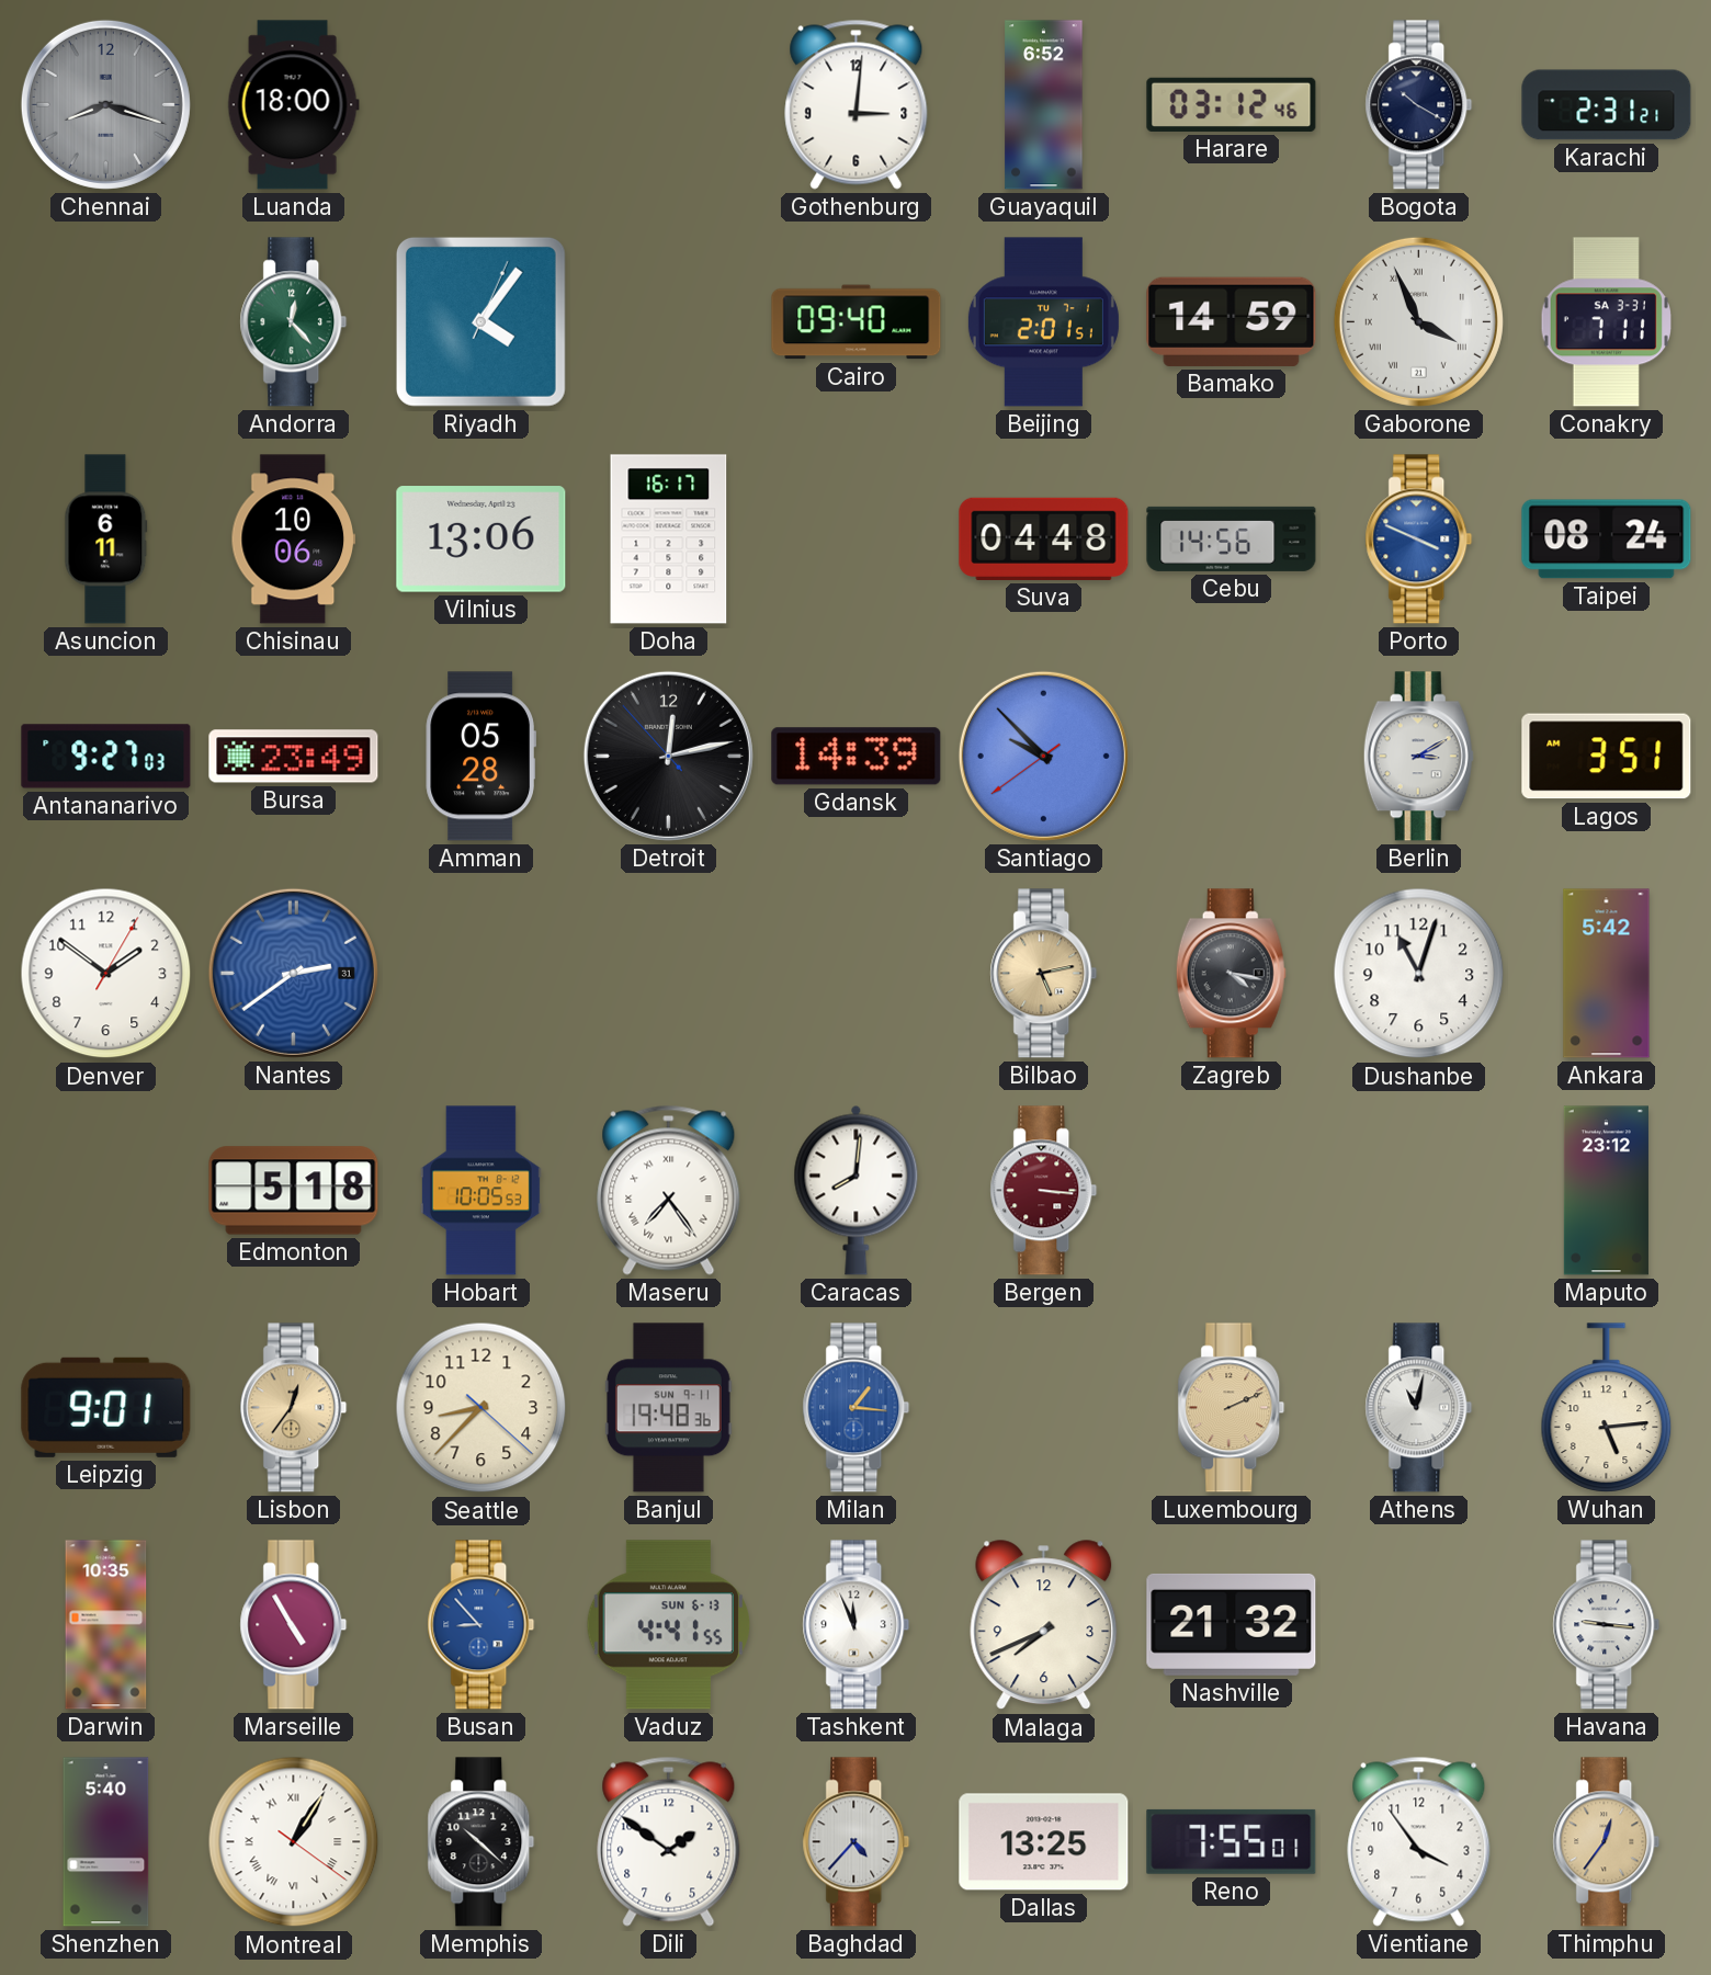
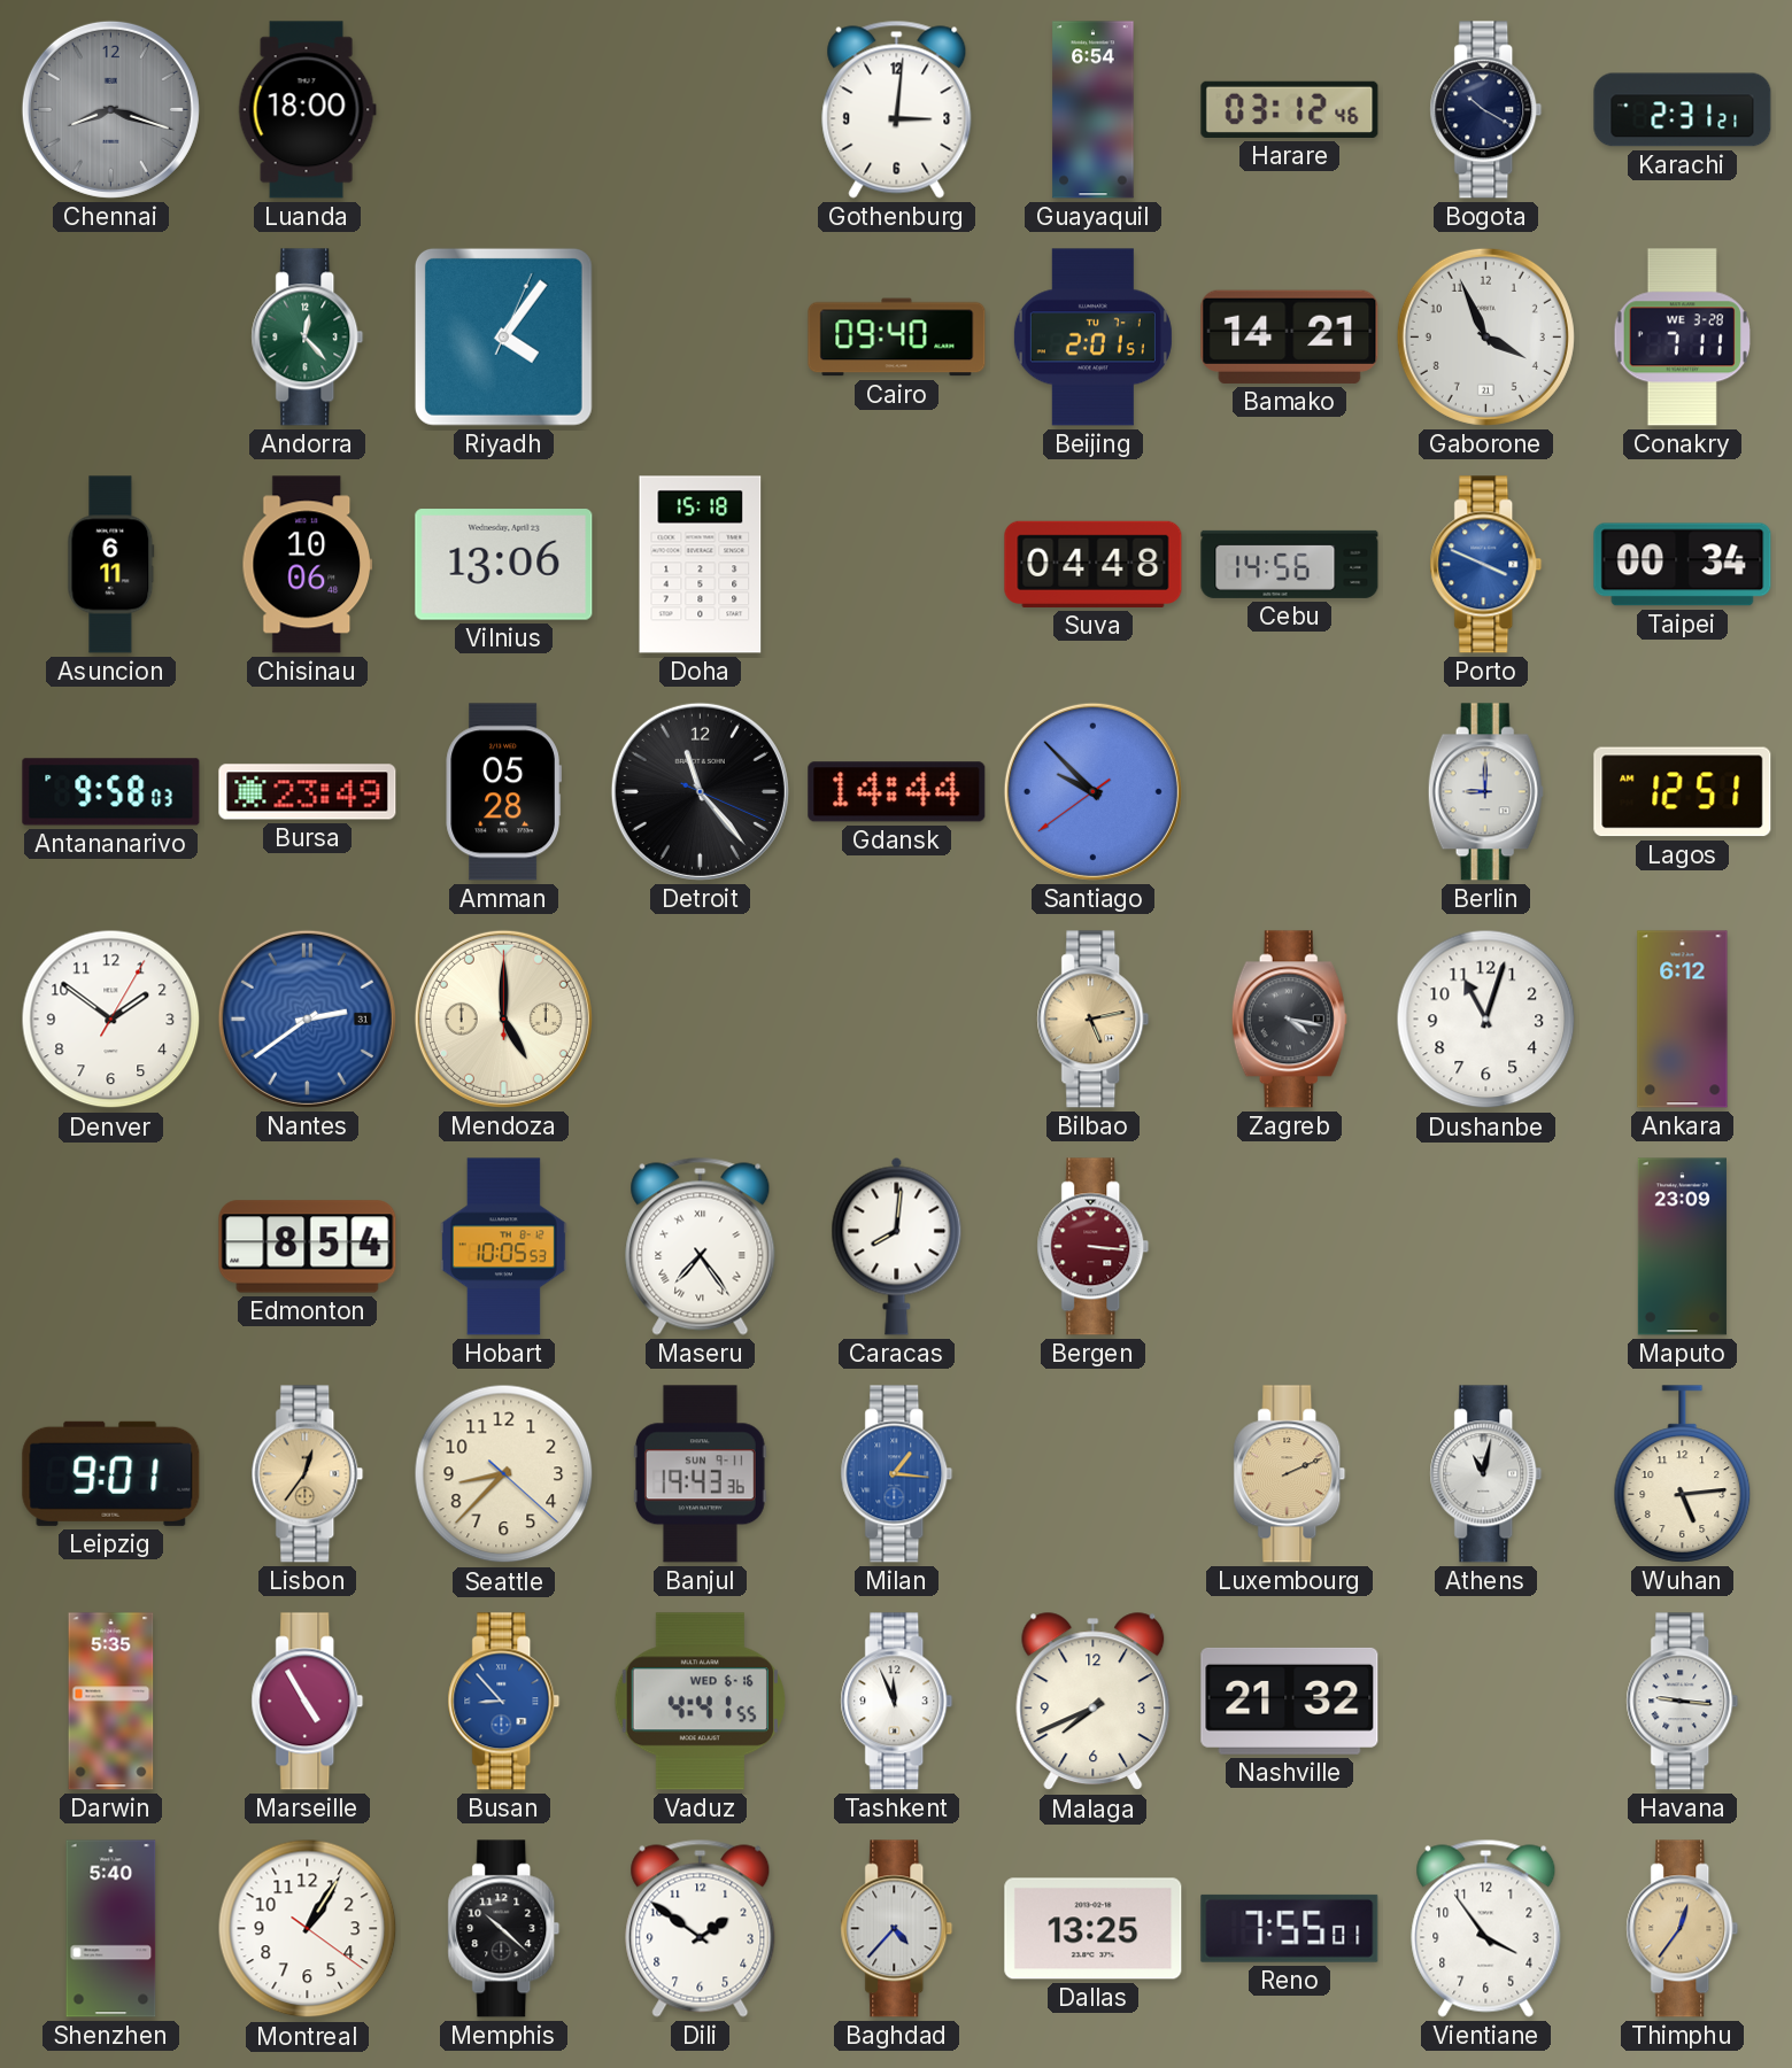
Guayaquil: 6:52 -> 6:54
Bamako: 14:59 -> 14:21
Gaborone numerals: Roman -> Arabic
Conakry date: SA 3-31 -> WE 3-28
Doha: 16:17 -> 15:18
Taipei: 08:24 -> 00:34
Antananarivo: 9:27 -> 9:58
Detroit: 12:12 -> 11:23
Gdansk: 14:39 -> 14:44
Berlin: 3:10 -> 9:00
Lagos: 3:51 -> 12:51
Mendoza: none -> 5:00
Ankara: 5:42 -> 6:12
Edmonton: 5:18 -> 8:54
Maputo: 23:12 -> 23:09
Banjul: 19:48 -> 19:43
Darwin: 10:35 -> 5:35
Vaduz date: SUN 6-13 -> WED 6-16
Montreal numerals: Roman -> Arabic
